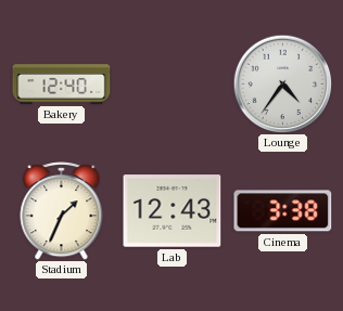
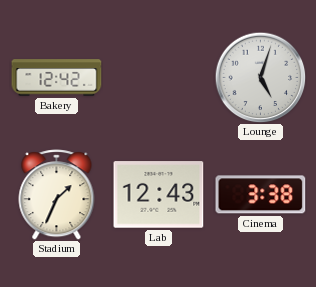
Bakery: 12:40 -> 12:42
Lounge: 4:36 -> 5:03
